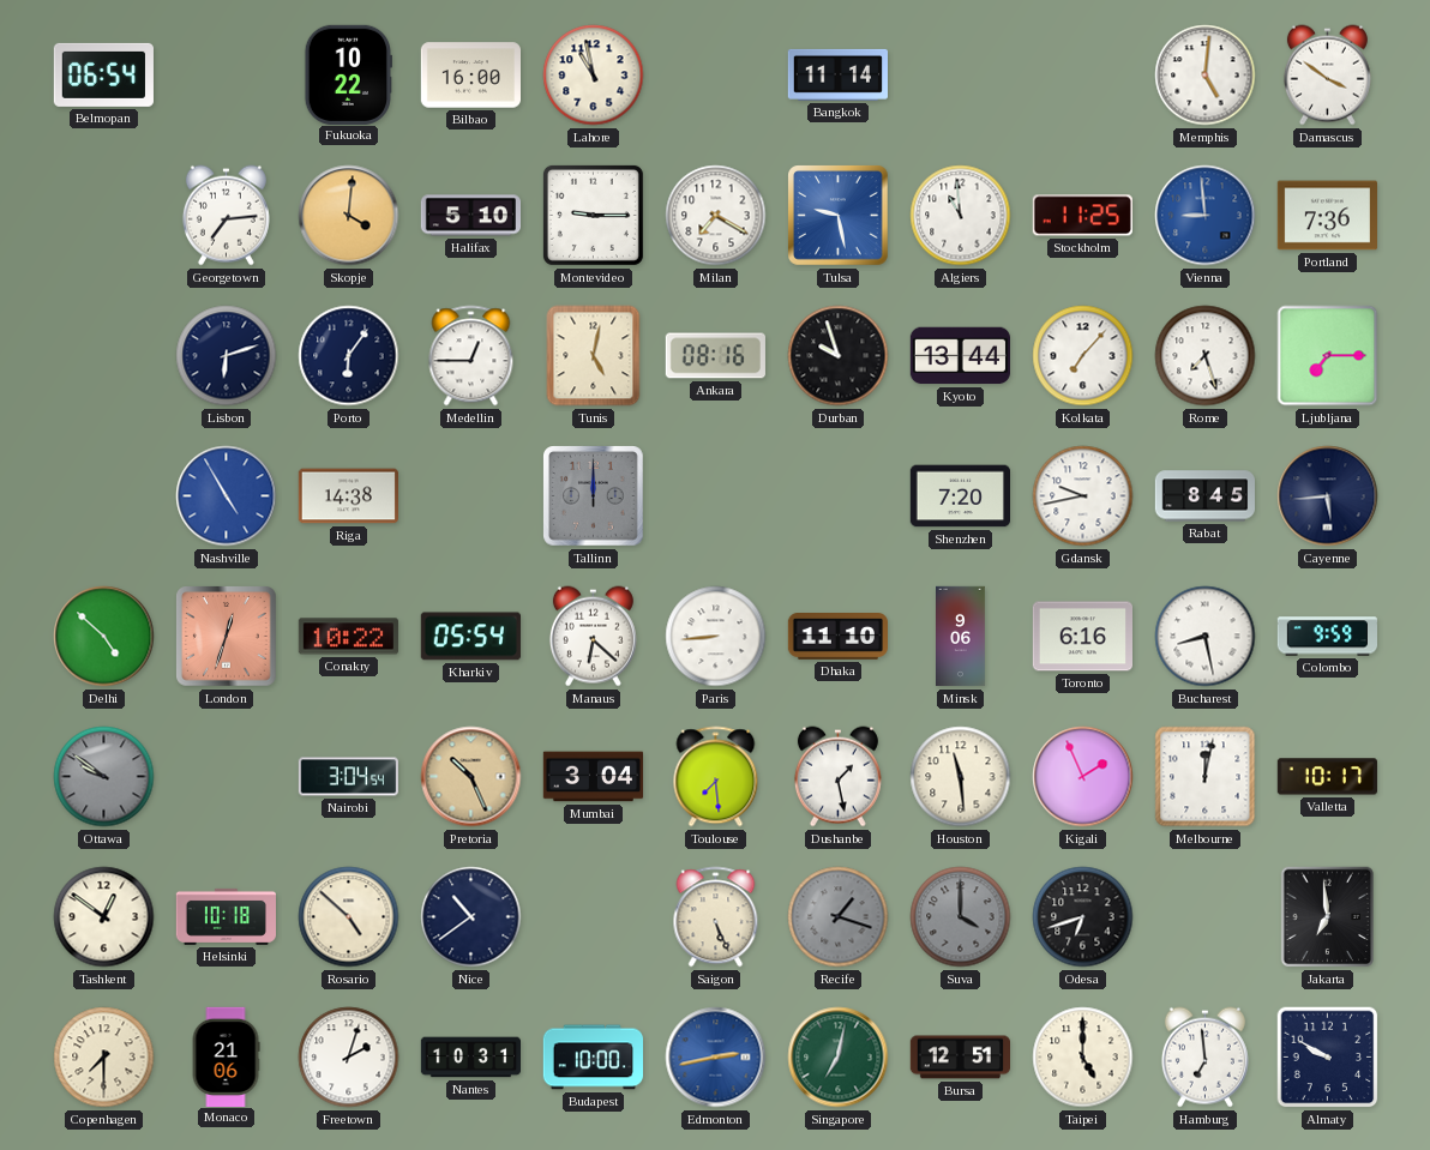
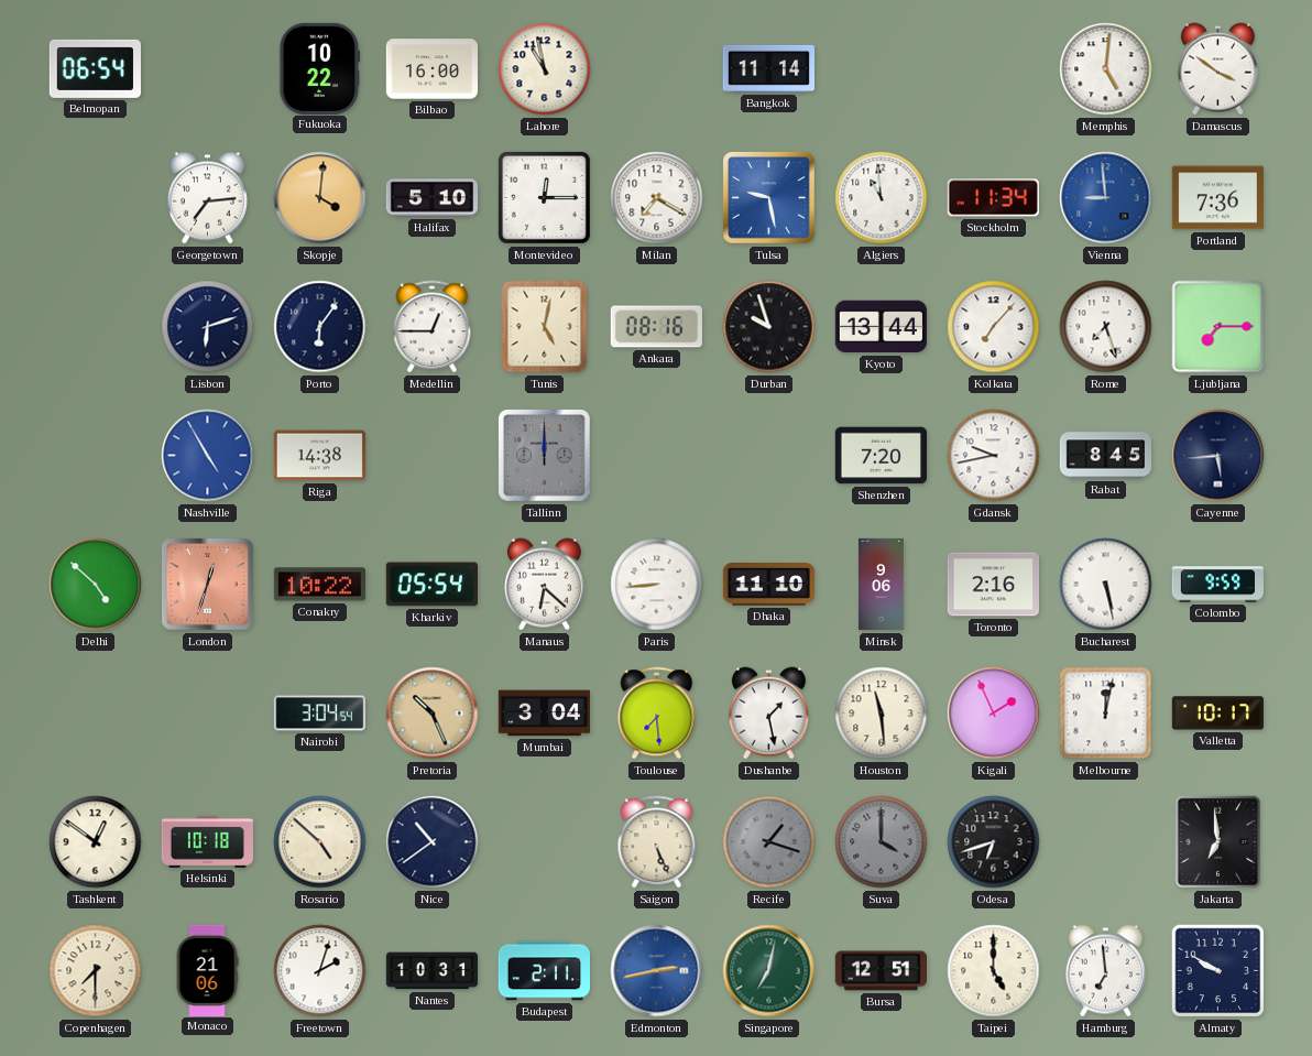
Montevideo: 9:15 -> 12:15
Stockholm: 11:25 -> 11:34
Toronto: 6:16 -> 2:16
Bucharest: 8:28 -> 5:28
Ottawa: 9:51 -> none
Budapest: 10:00 -> 2:11
